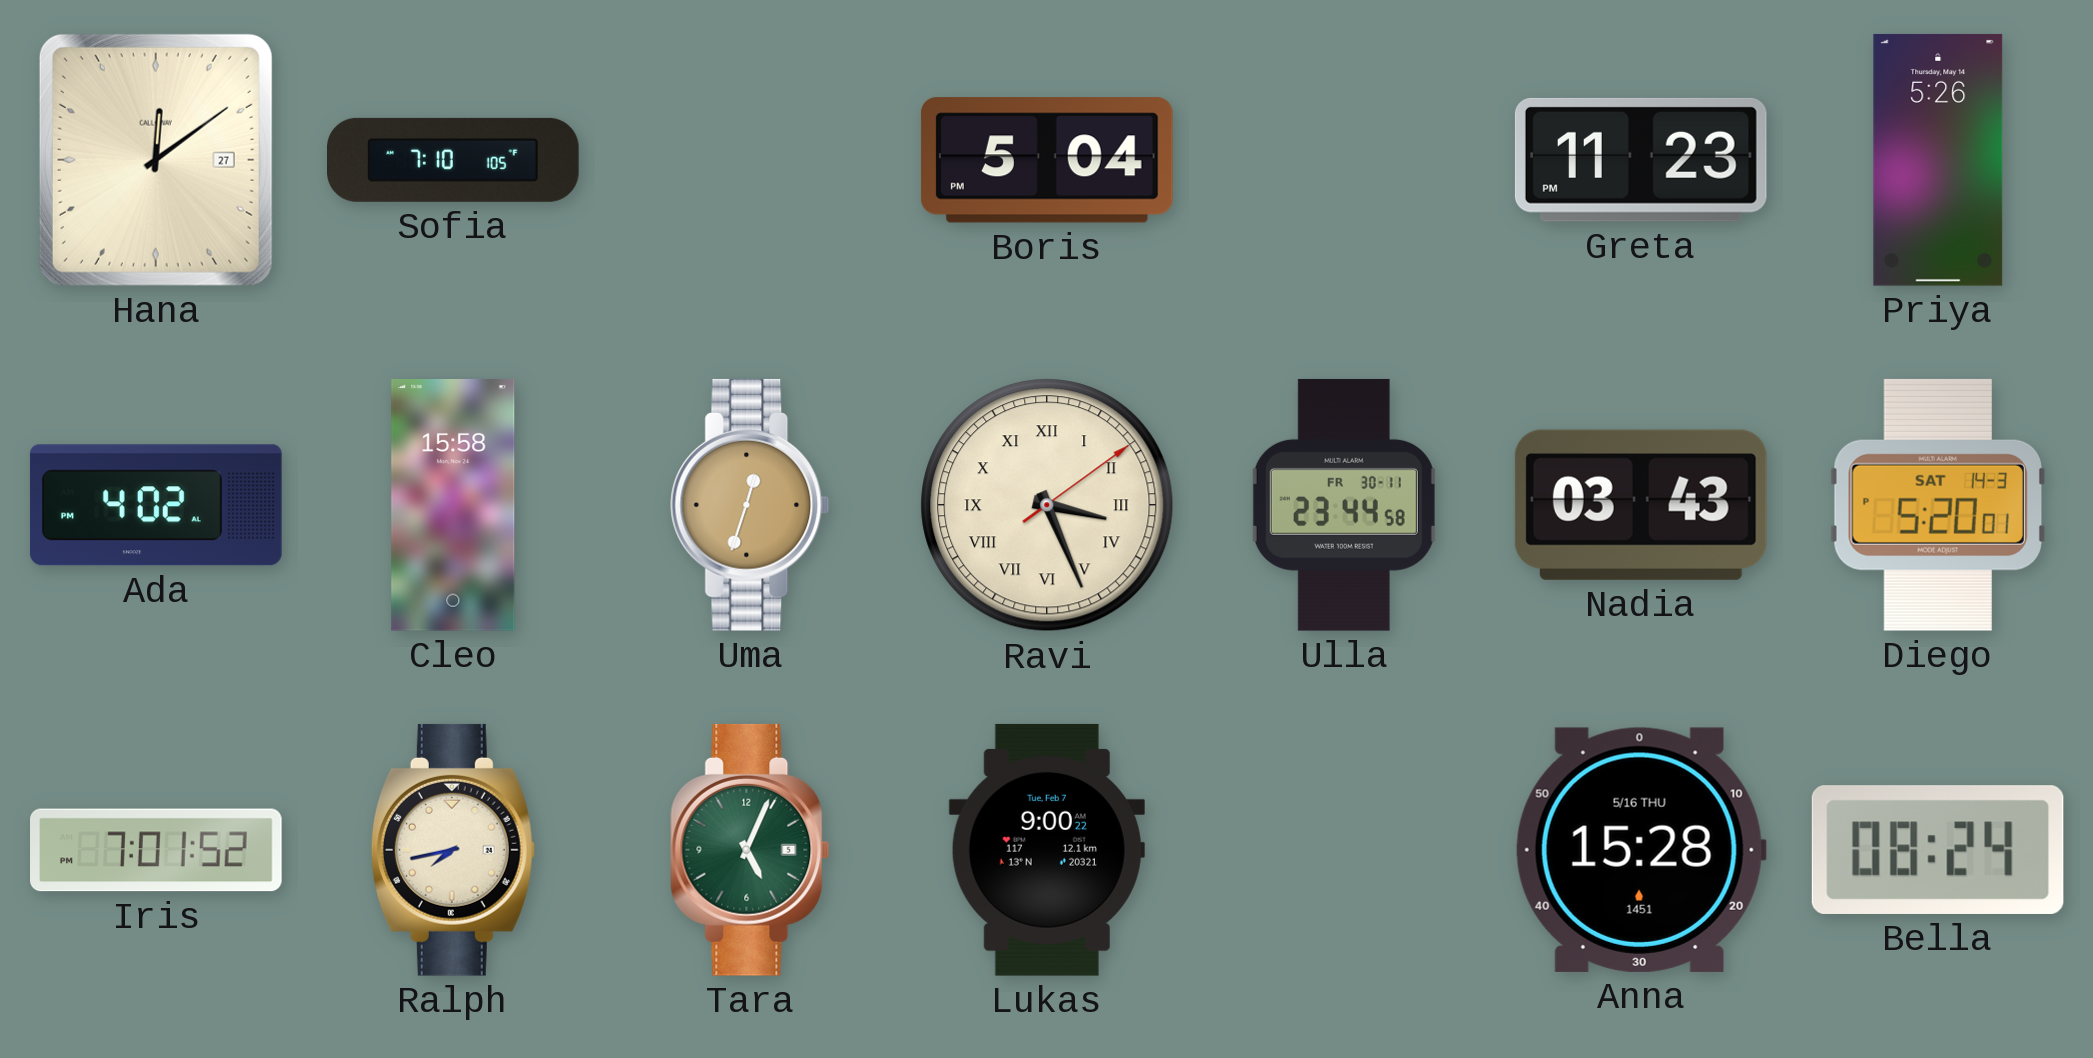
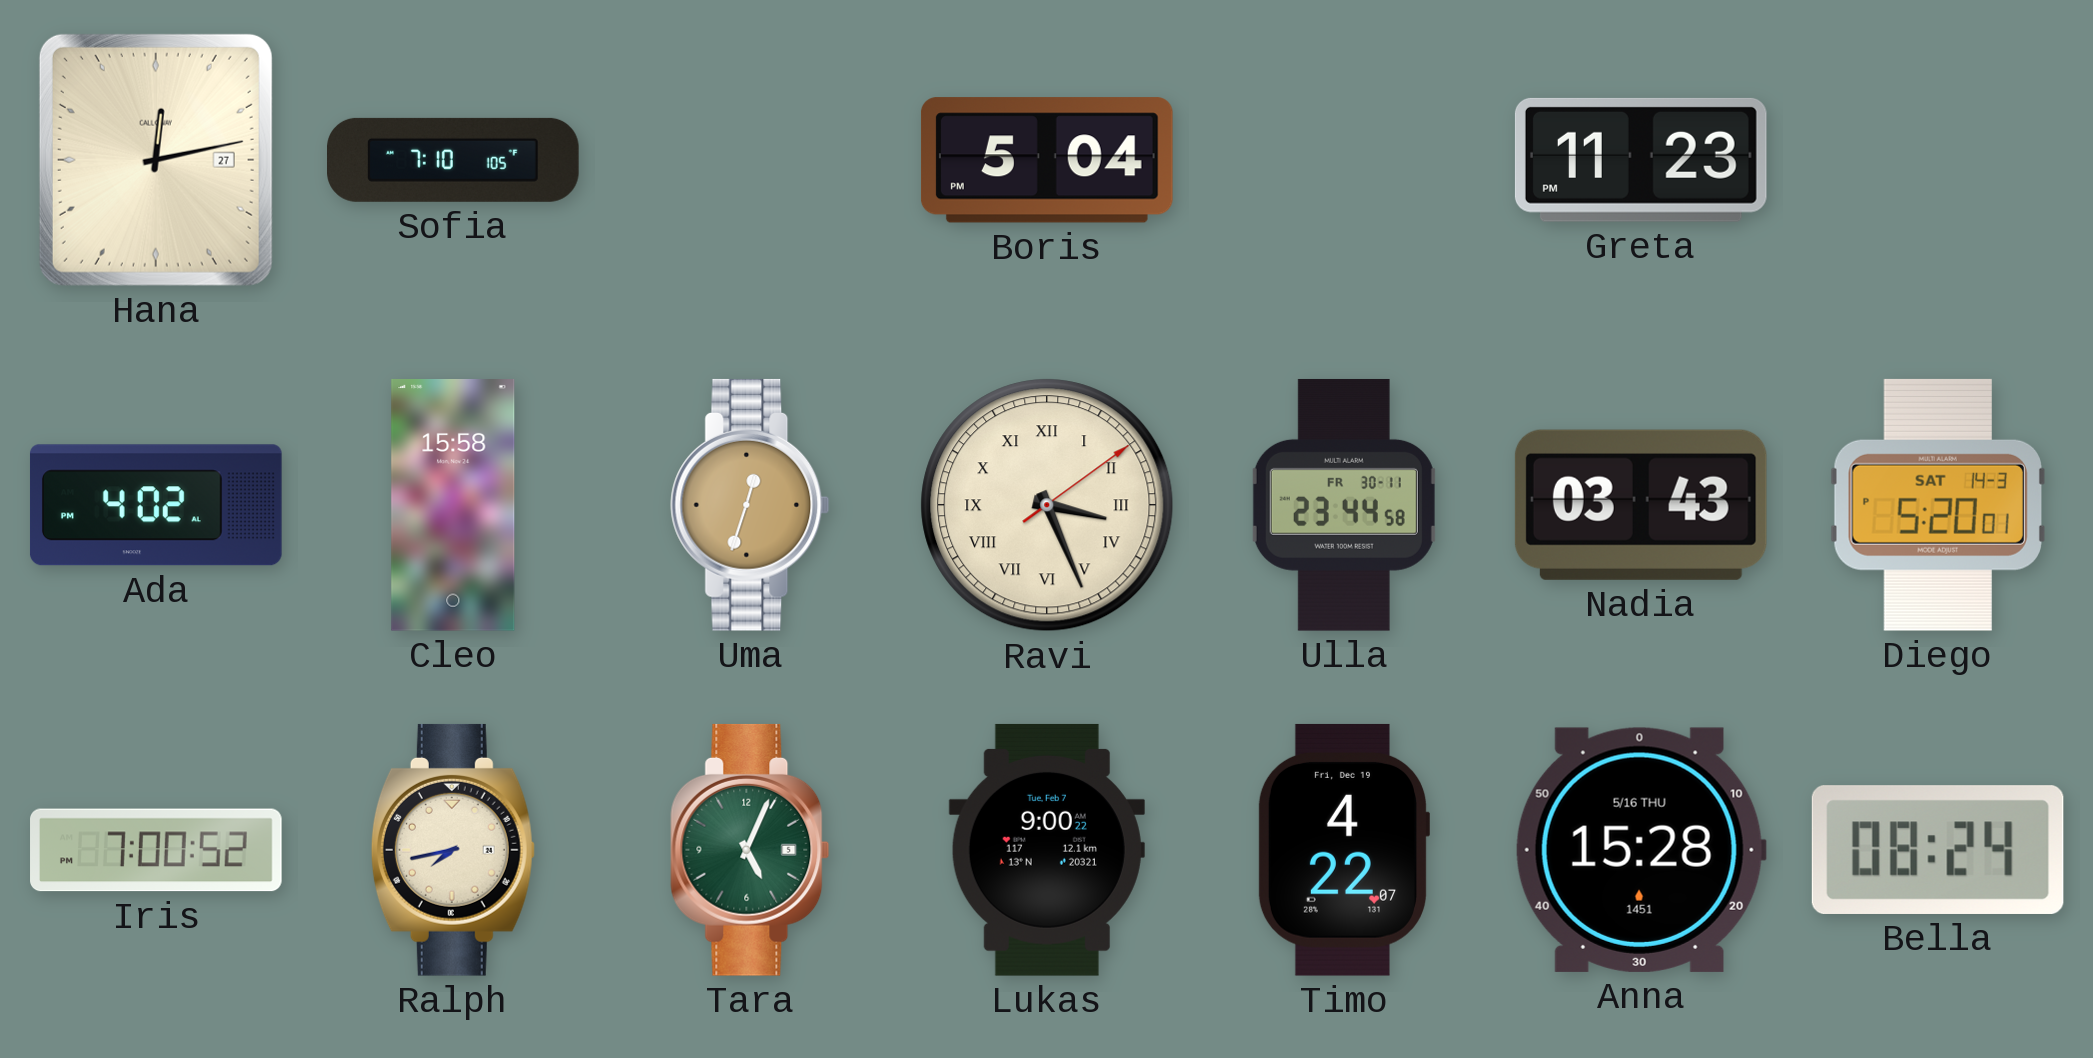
Hana: 12:09 -> 12:13
Priya: 5:26 -> none
Iris: 7:01 -> 7:00
Timo: none -> 4:22
